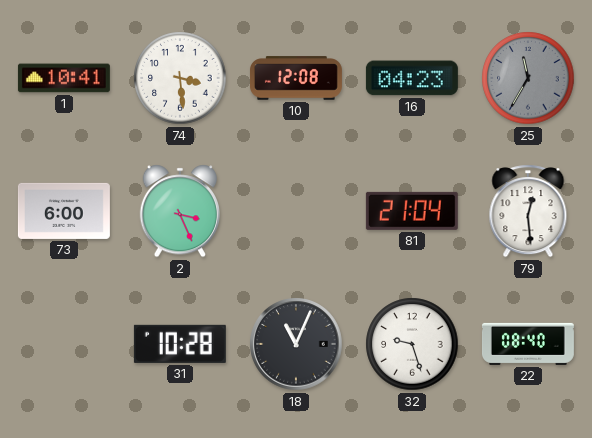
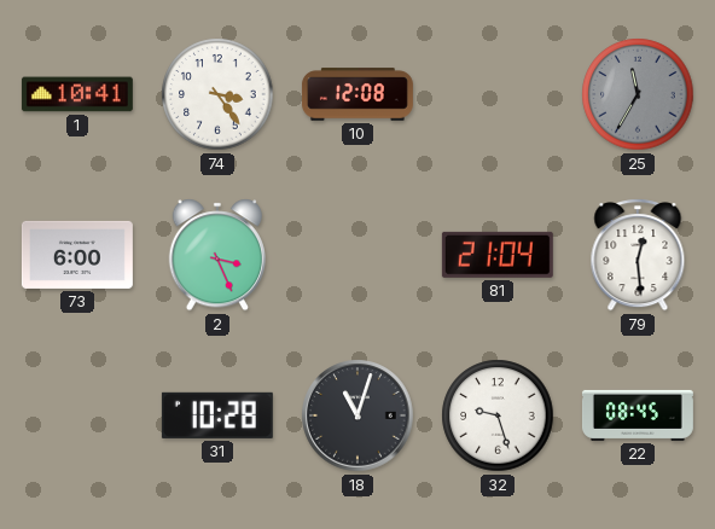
74: 3:29 -> 3:24
16: 04:23 -> none
18: 11:04 -> 11:03
22: 08:40 -> 08:45
